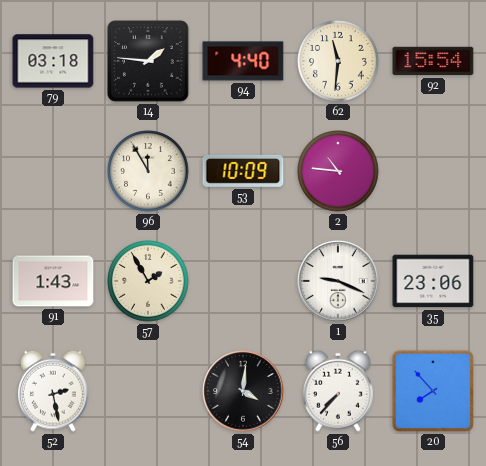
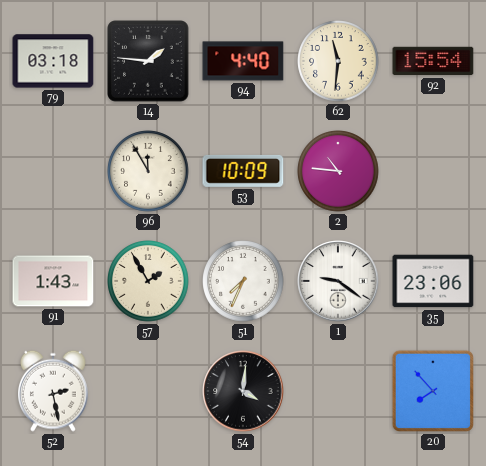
51: none -> 7:34
1: 9:19 -> 9:21
56: 7:37 -> none
